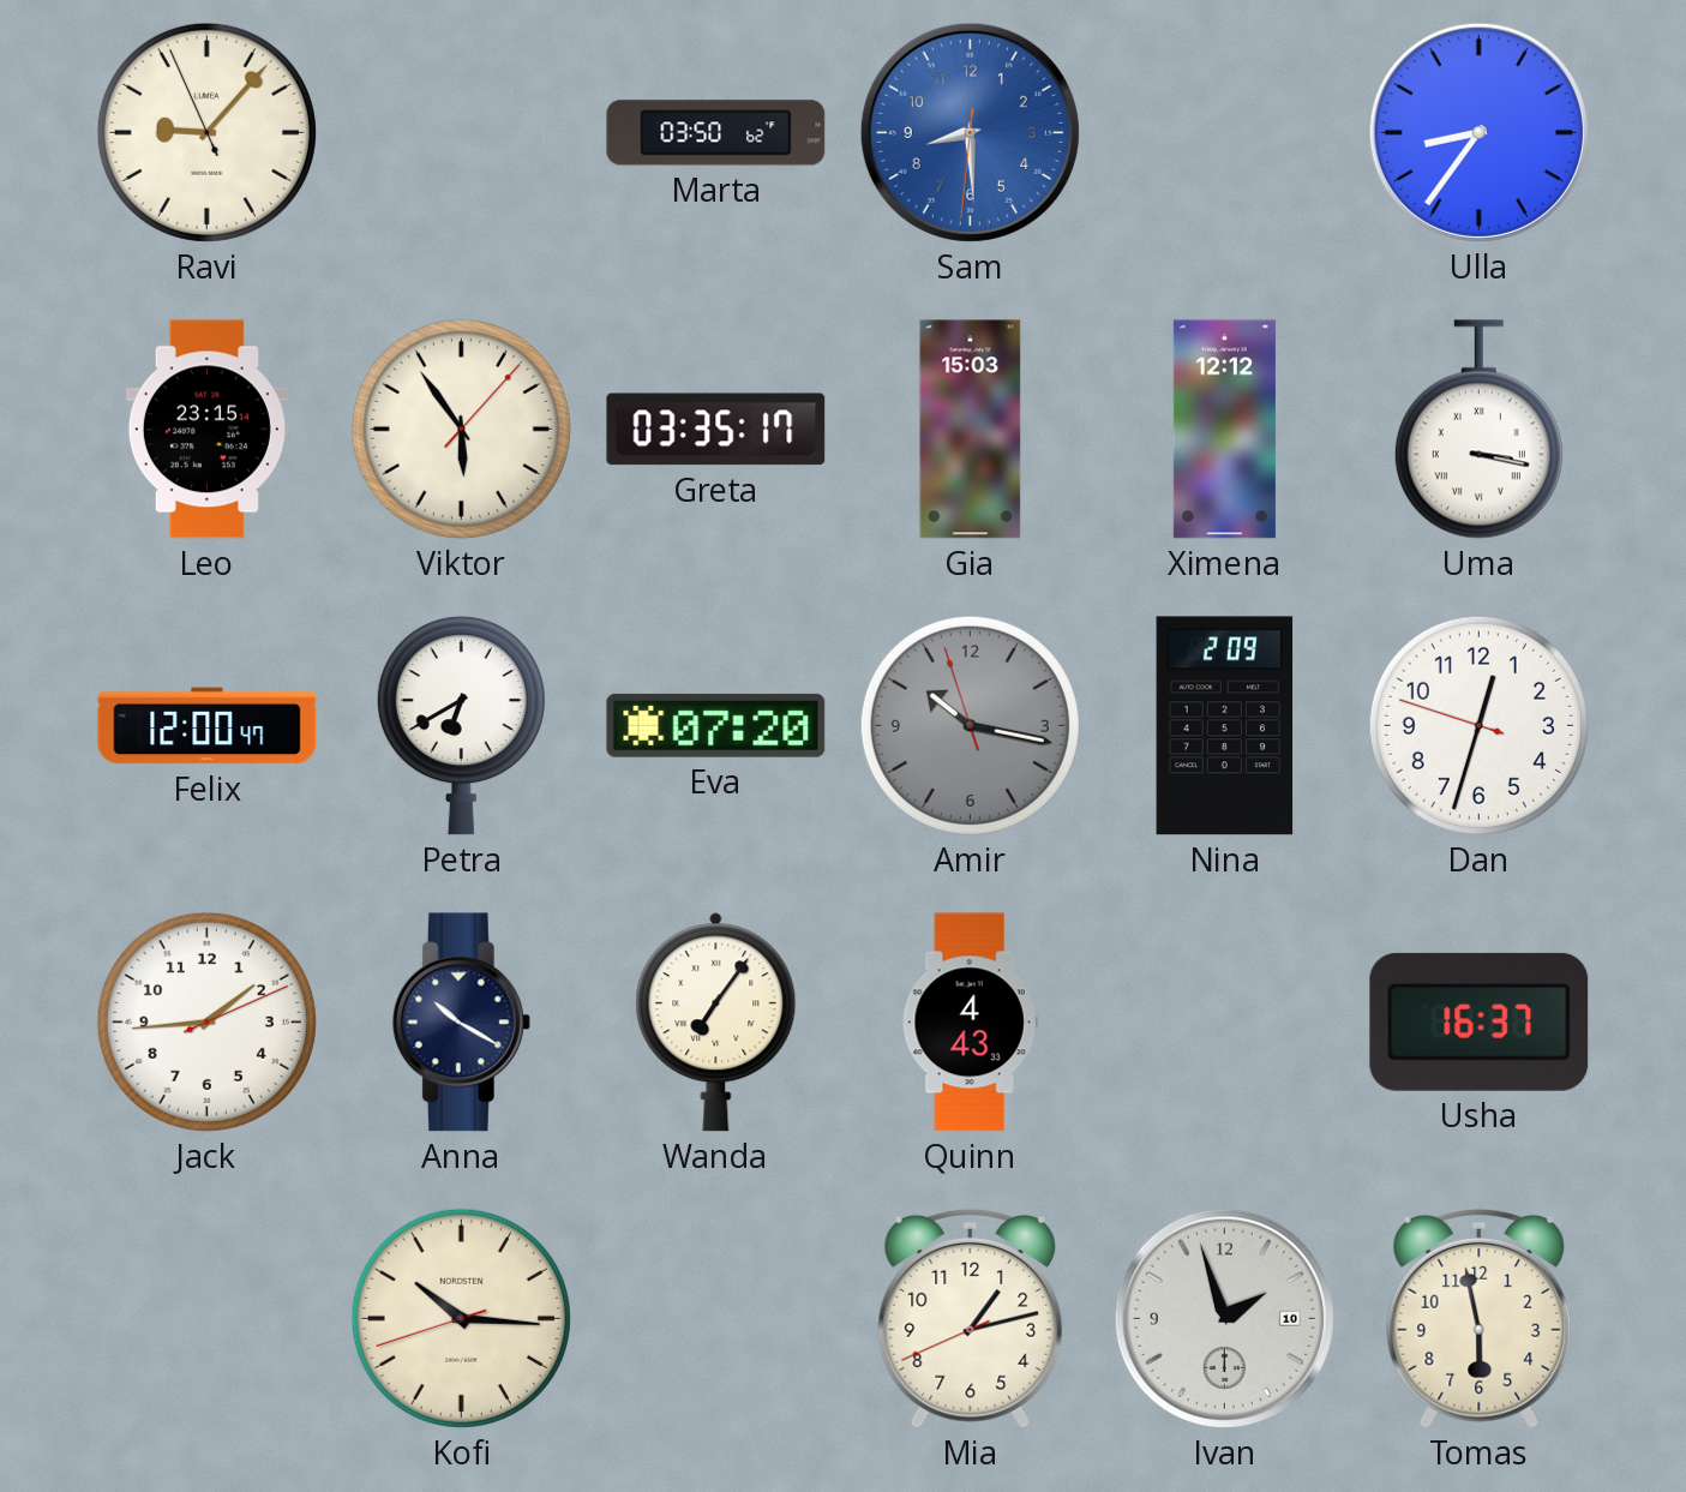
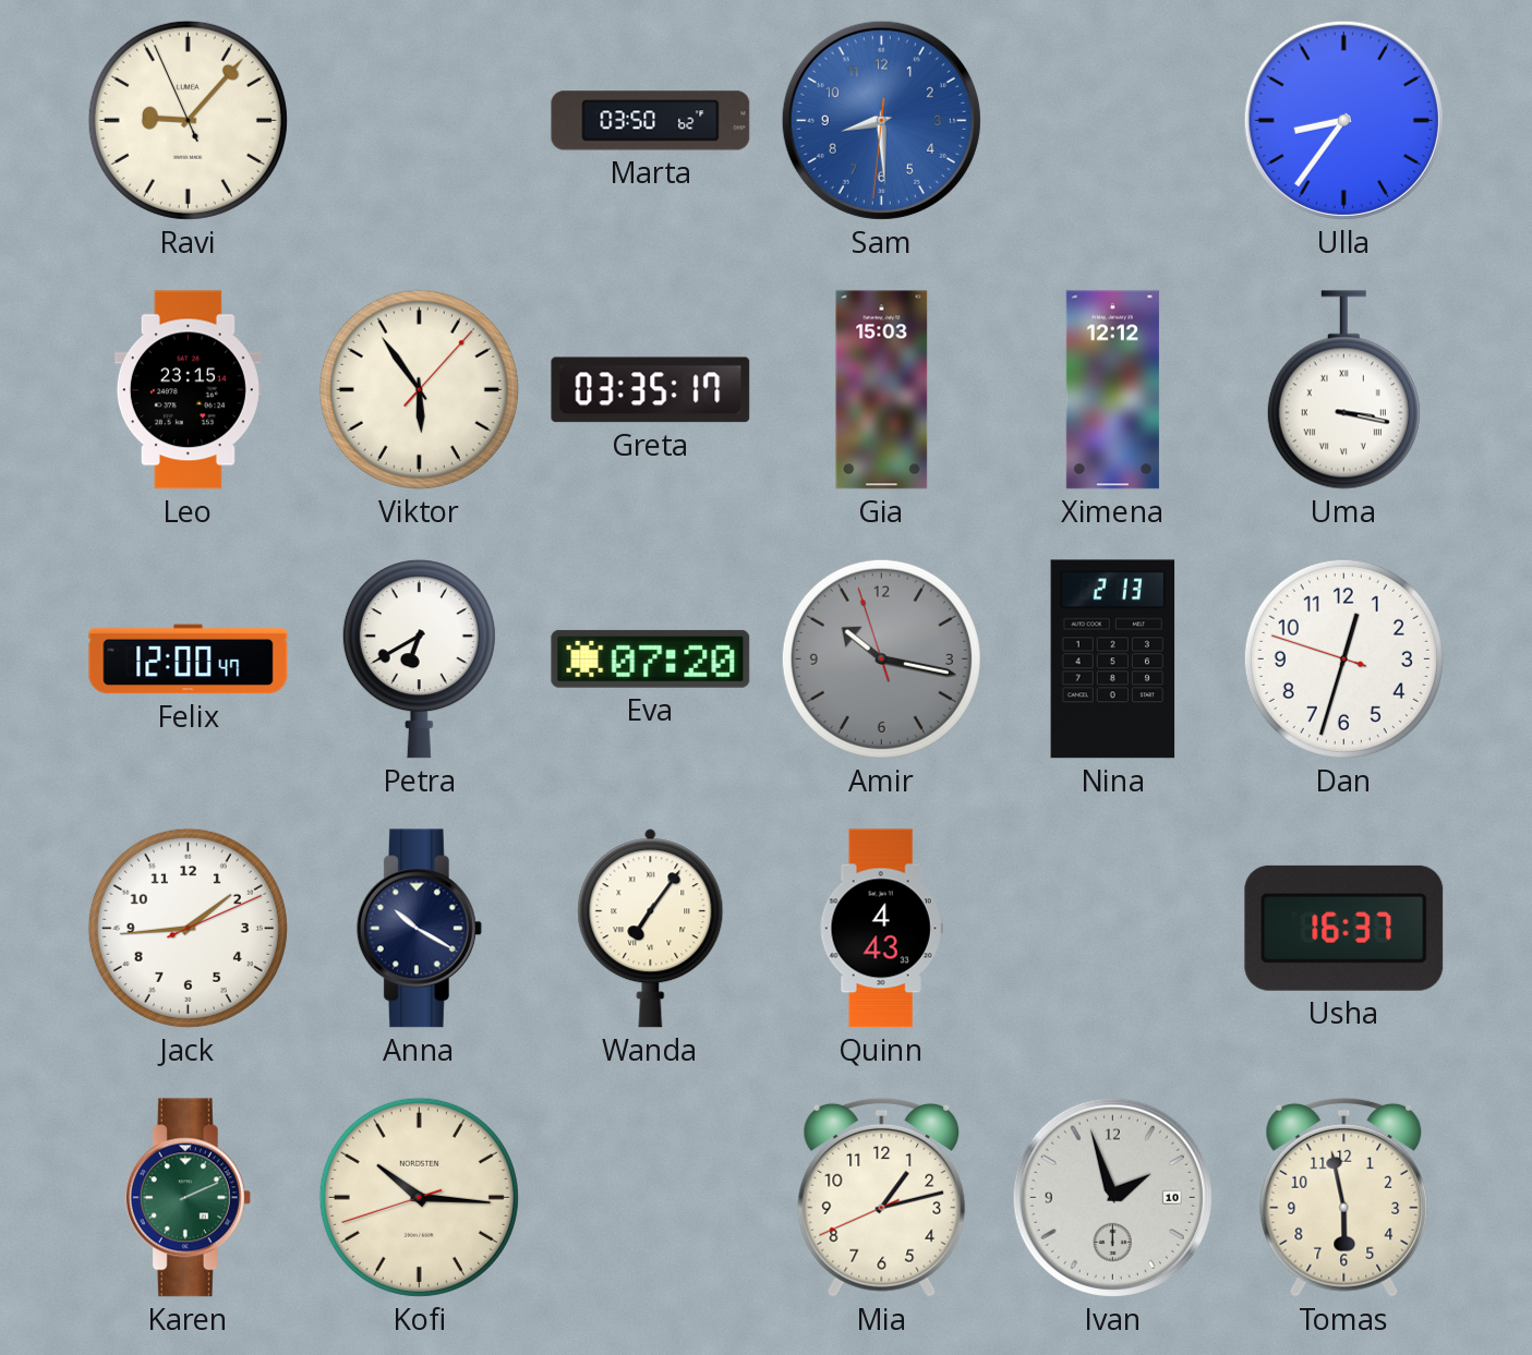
Nina: 2:09 -> 2:13
Karen: none -> 2:11
